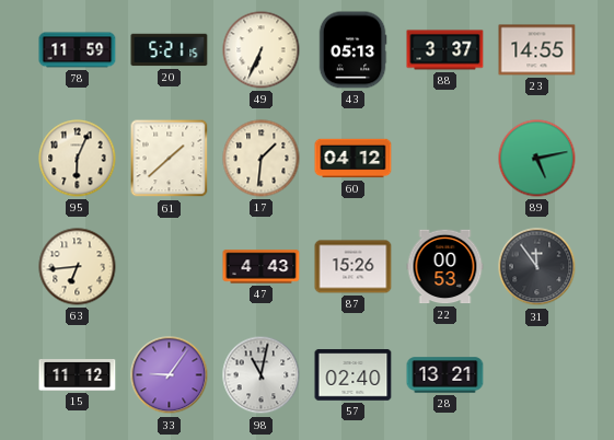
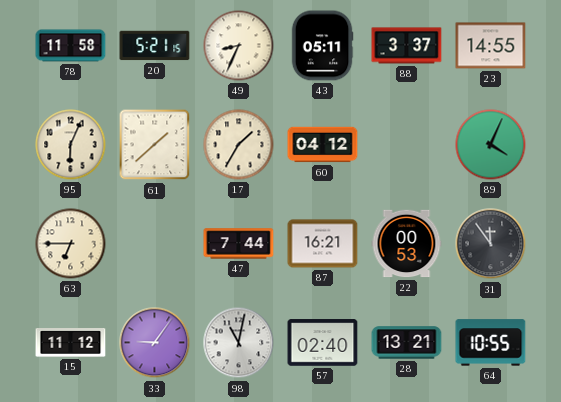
78: 11:59 -> 11:58
49: 6:34 -> 8:34
43: 05:13 -> 05:11
17: 1:31 -> 1:35
89: 5:13 -> 4:04
63: 6:44 -> 6:45
47: 4:43 -> 7:44
87: 15:26 -> 16:21
64: none -> 10:55
